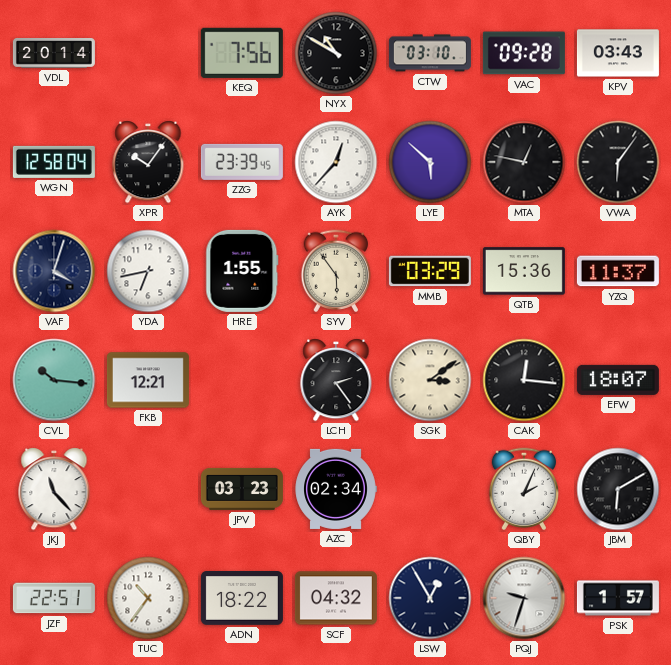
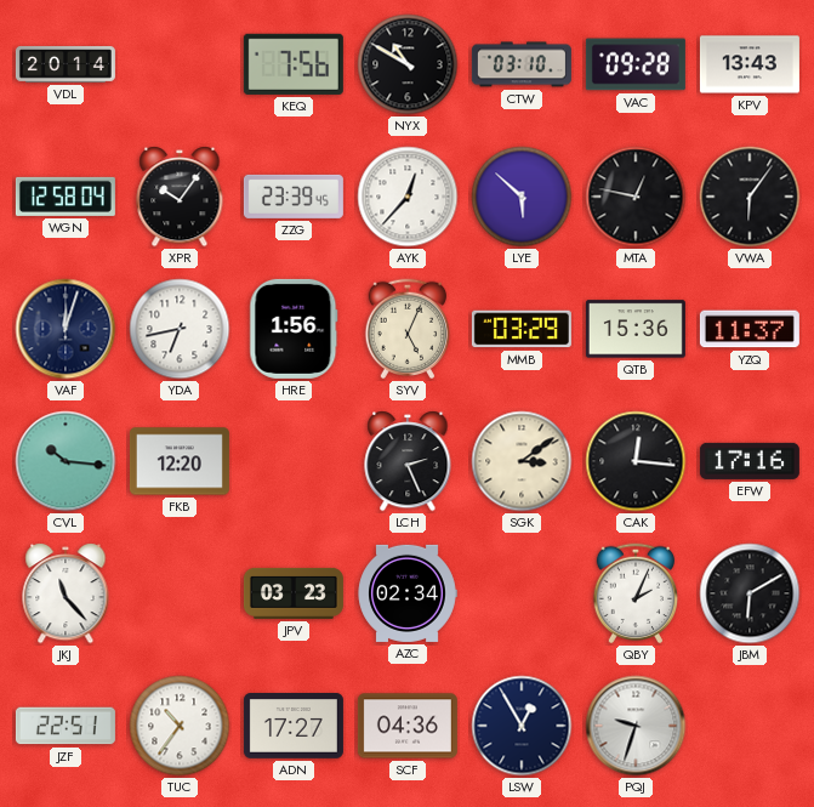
KPV: 03:43 -> 13:43
VAF: 4:03 -> 12:03
HRE: 1:55 -> 1:56
SYV: 5:54 -> 5:04
FKB: 12:21 -> 12:20
LCH: 2:24 -> 2:26
EFW: 18:07 -> 17:16
ADN: 18:22 -> 17:27
SCF: 04:32 -> 04:36
PSK: 1:57 -> none
